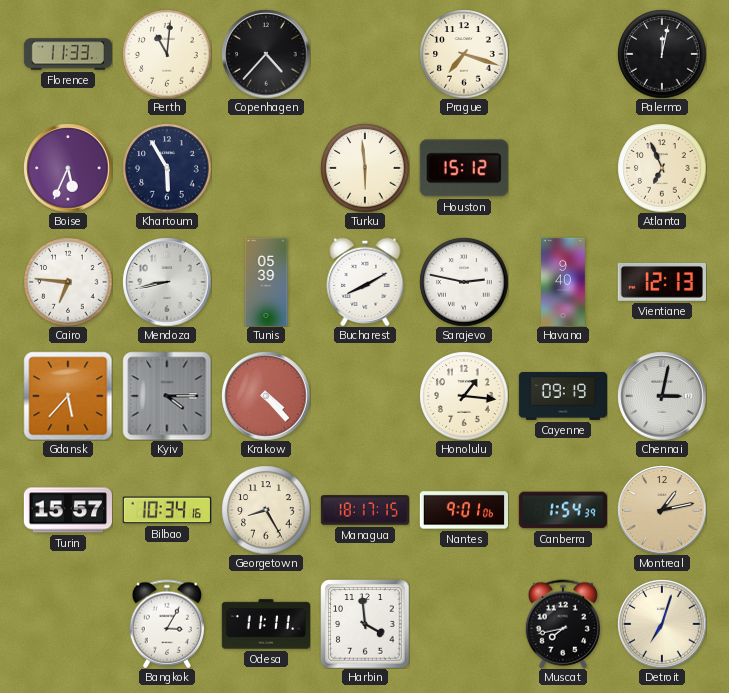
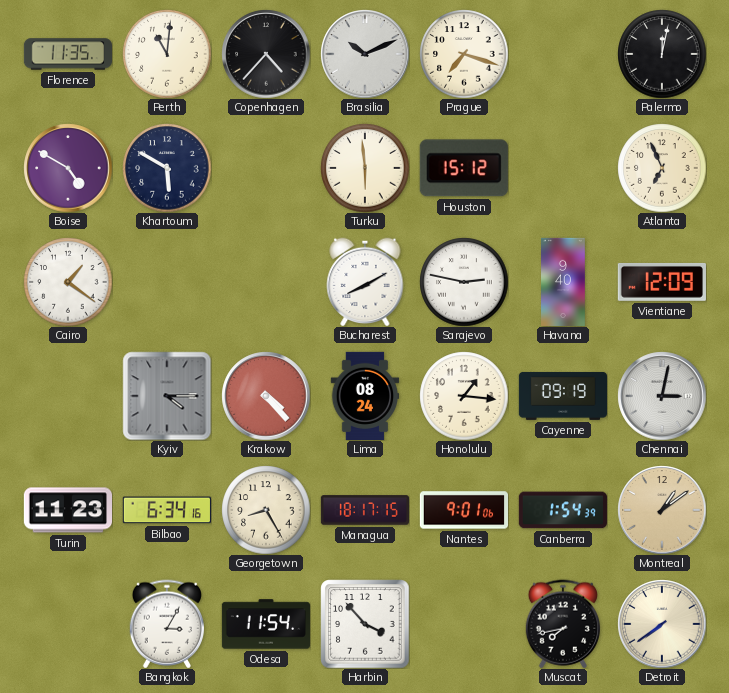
Florence: 11:33 -> 11:35
Brasilia: none -> 10:11
Boise: 5:34 -> 4:50
Khartoum: 5:55 -> 5:50
Cairo: 6:46 -> 1:21
Mendoza: 8:43 -> none
Tunis: 05:39 -> none
Vientiane: 12:13 -> 12:09
Gdansk: 5:37 -> none
Lima: none -> 08:24
Turin: 15:57 -> 11:23
Bilbao: 10:34 -> 6:34
Montreal: 1:13 -> 1:09
Odesa: 11:11 -> 11:54
Harbin: 3:59 -> 3:53
Detroit: 7:03 -> 7:39
